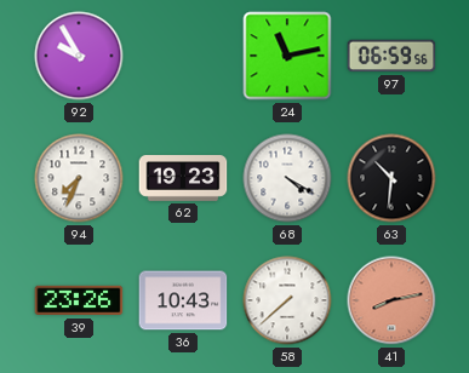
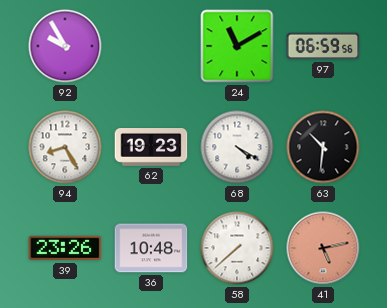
24: 11:13 -> 11:10
94: 7:34 -> 8:25
36: 10:43 -> 10:48
41: 8:13 -> 5:13
